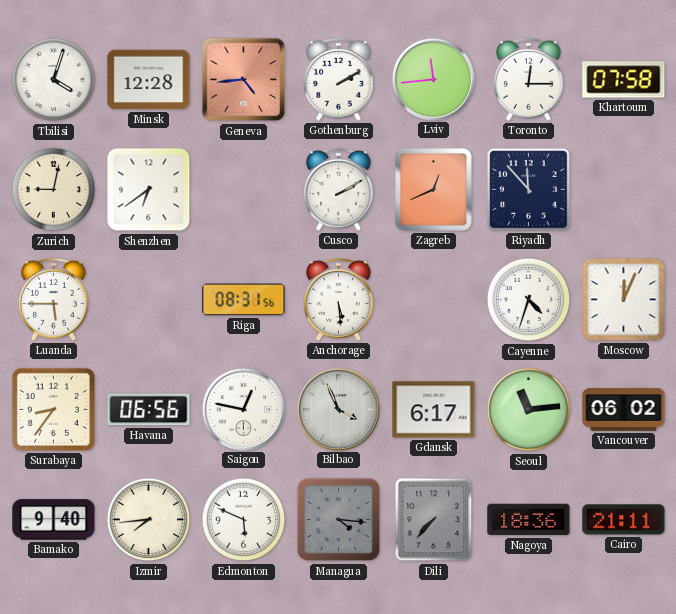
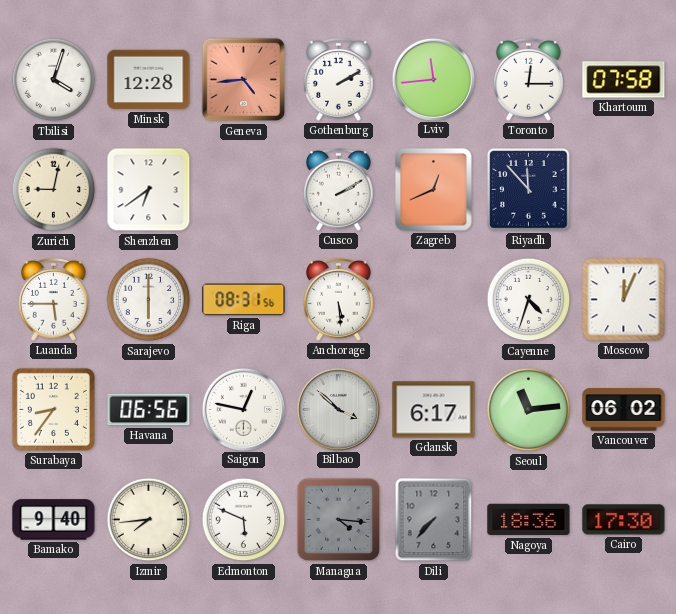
Sarajevo: none -> 6:00
Bilbao: 3:56 -> 3:52
Cairo: 21:11 -> 17:30
